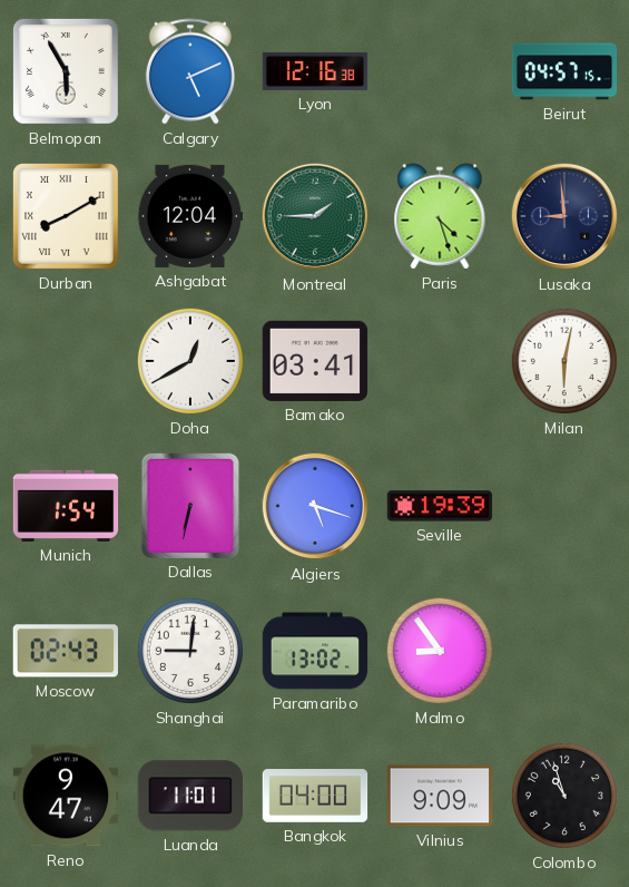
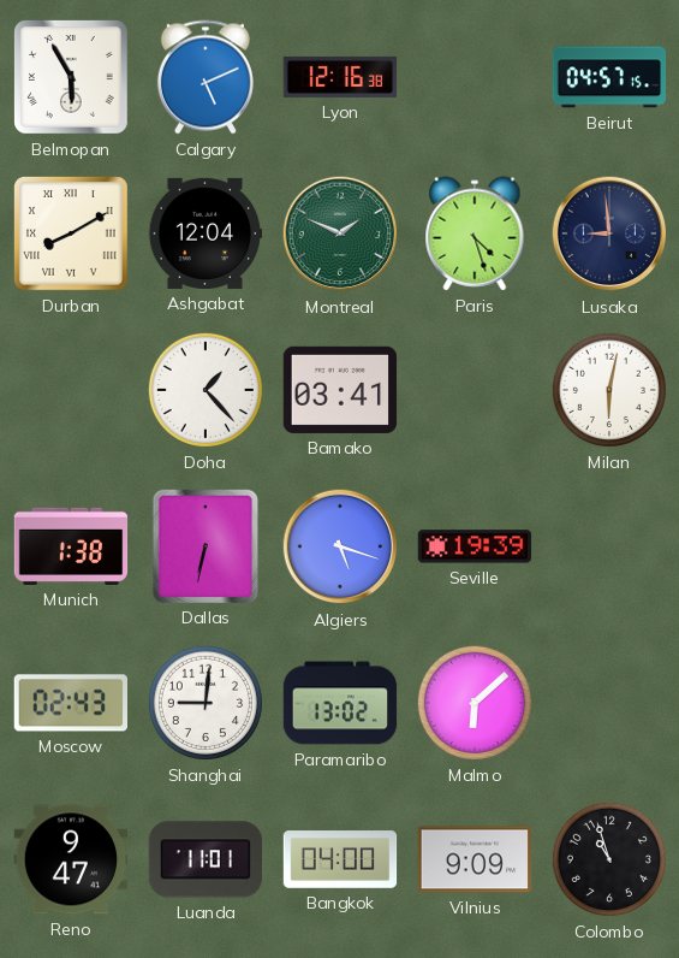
Montreal: 1:45 -> 1:49
Doha: 12:40 -> 1:23
Munich: 1:54 -> 1:38
Malmo: 8:54 -> 6:08
